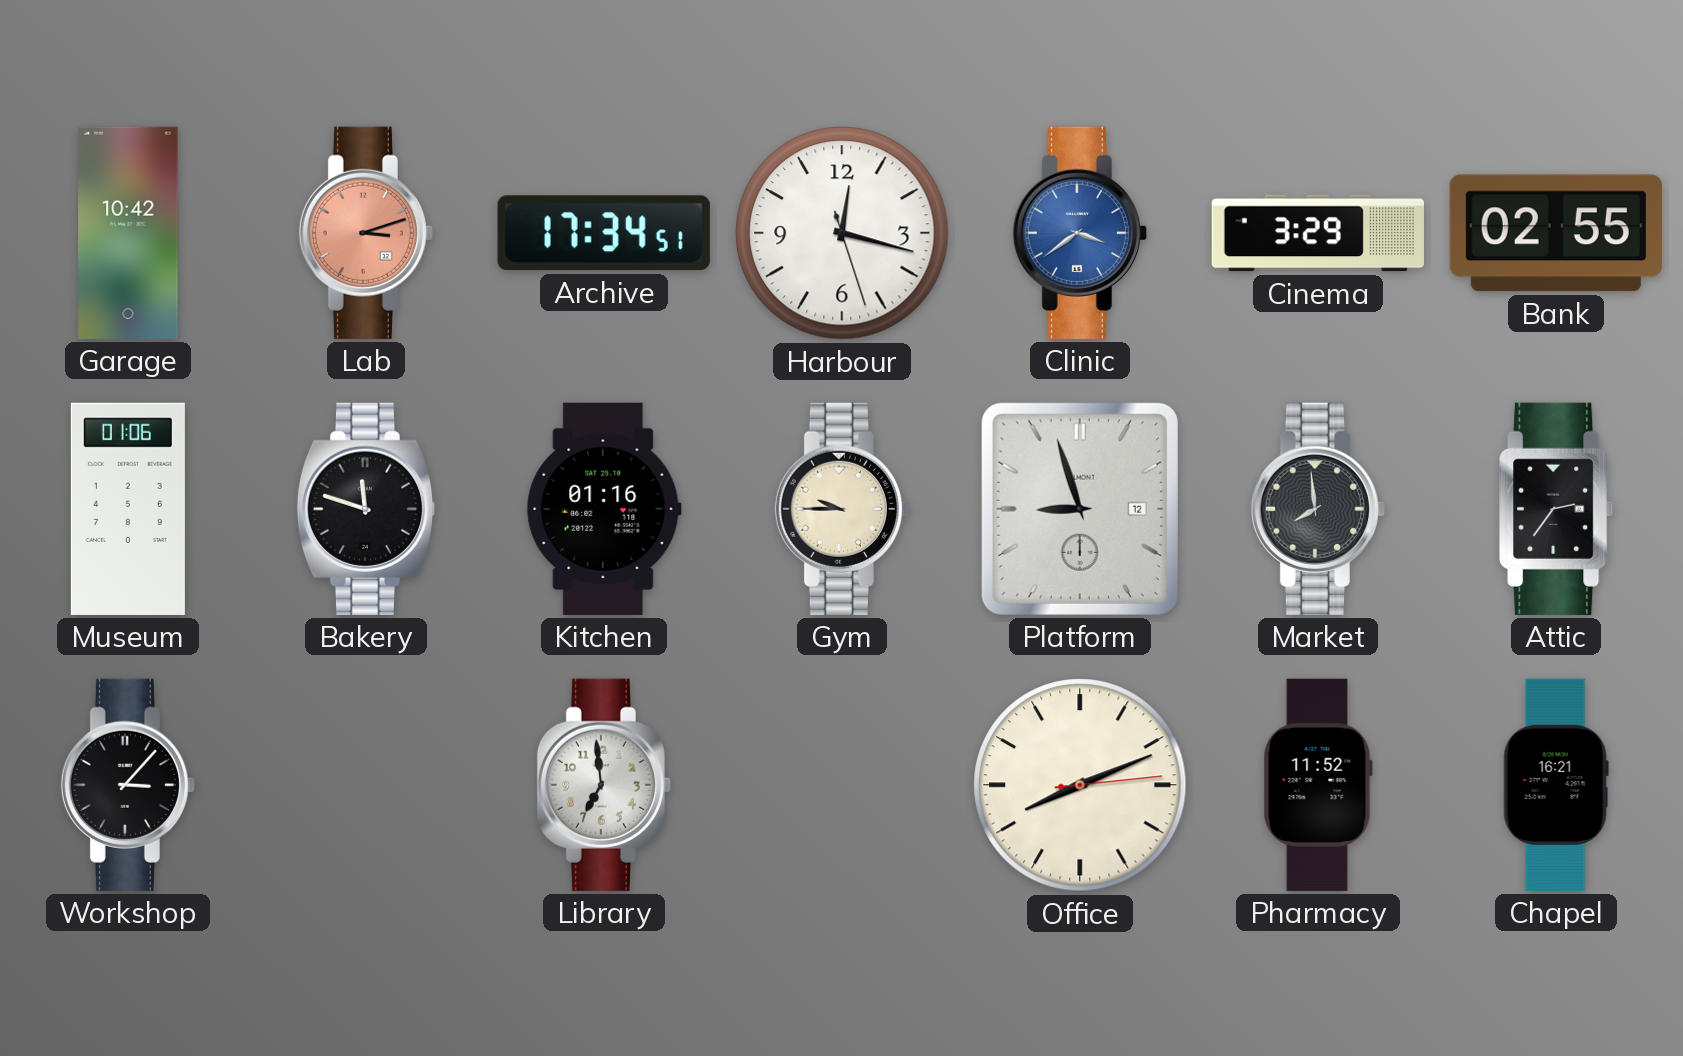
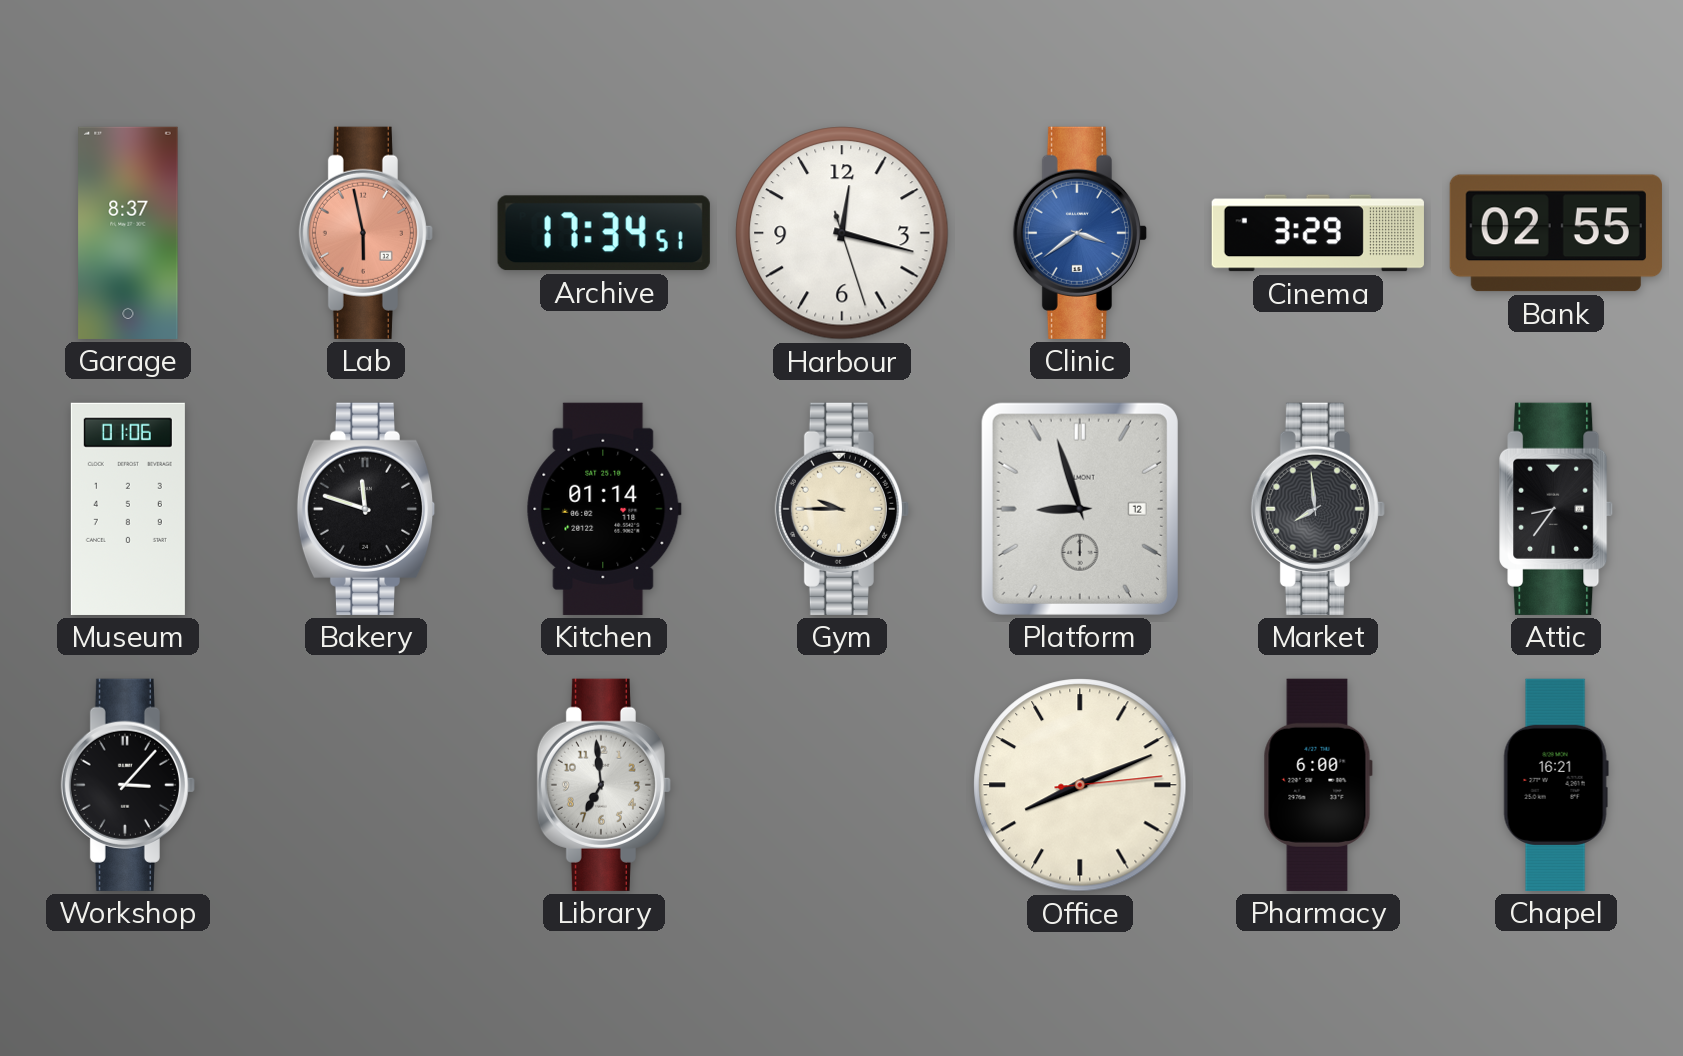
Garage: 10:42 -> 8:37
Lab: 3:12 -> 5:58
Kitchen: 01:16 -> 01:14
Attic: 2:36 -> 8:36
Pharmacy: 11:52 -> 6:00
